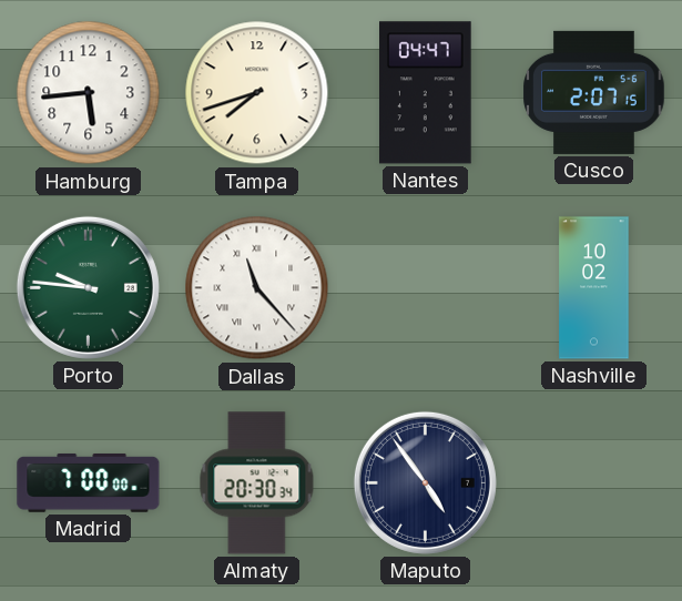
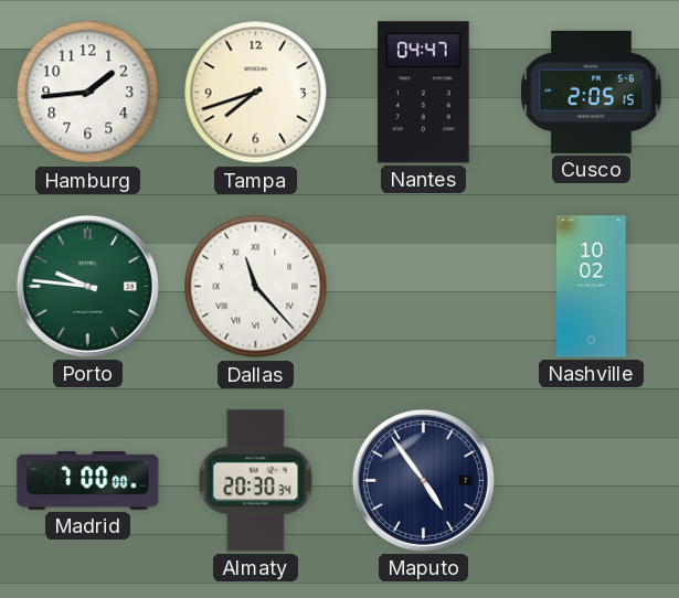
Hamburg: 5:44 -> 1:44
Cusco: 2:07 -> 2:05
